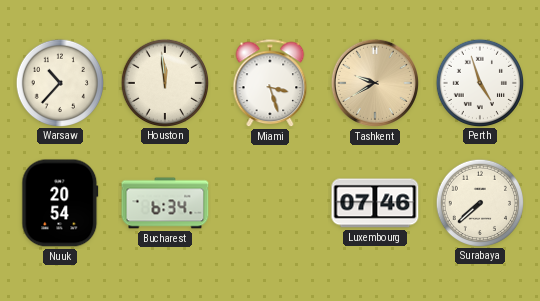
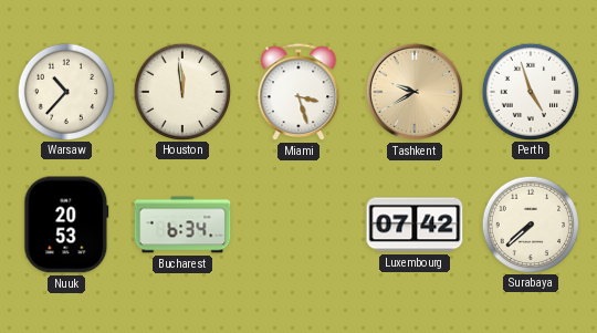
Nuuk: 20:54 -> 20:53
Luxembourg: 07:46 -> 07:42
